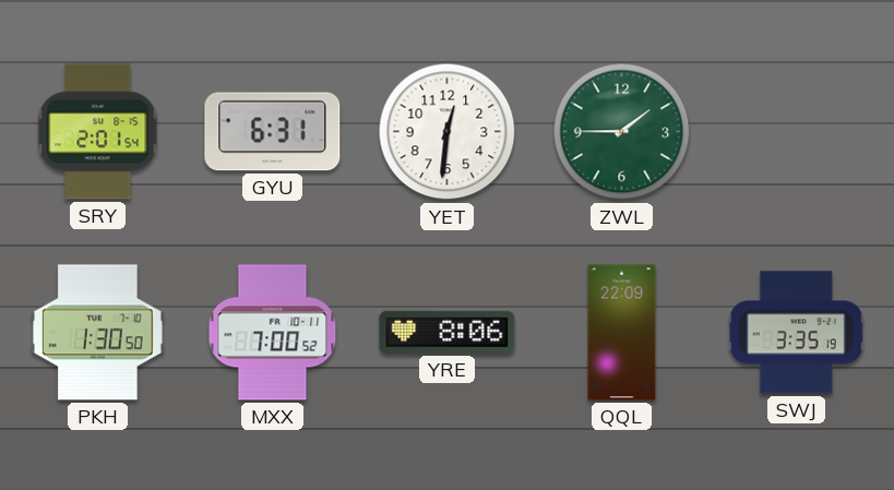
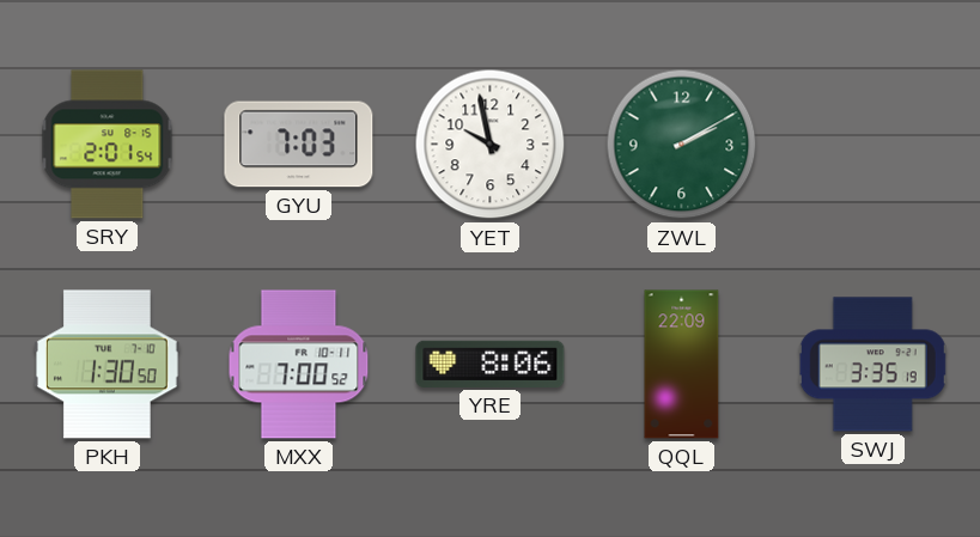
GYU: 6:31 -> 7:03
YET: 12:31 -> 9:58
ZWL: 1:45 -> 2:10
